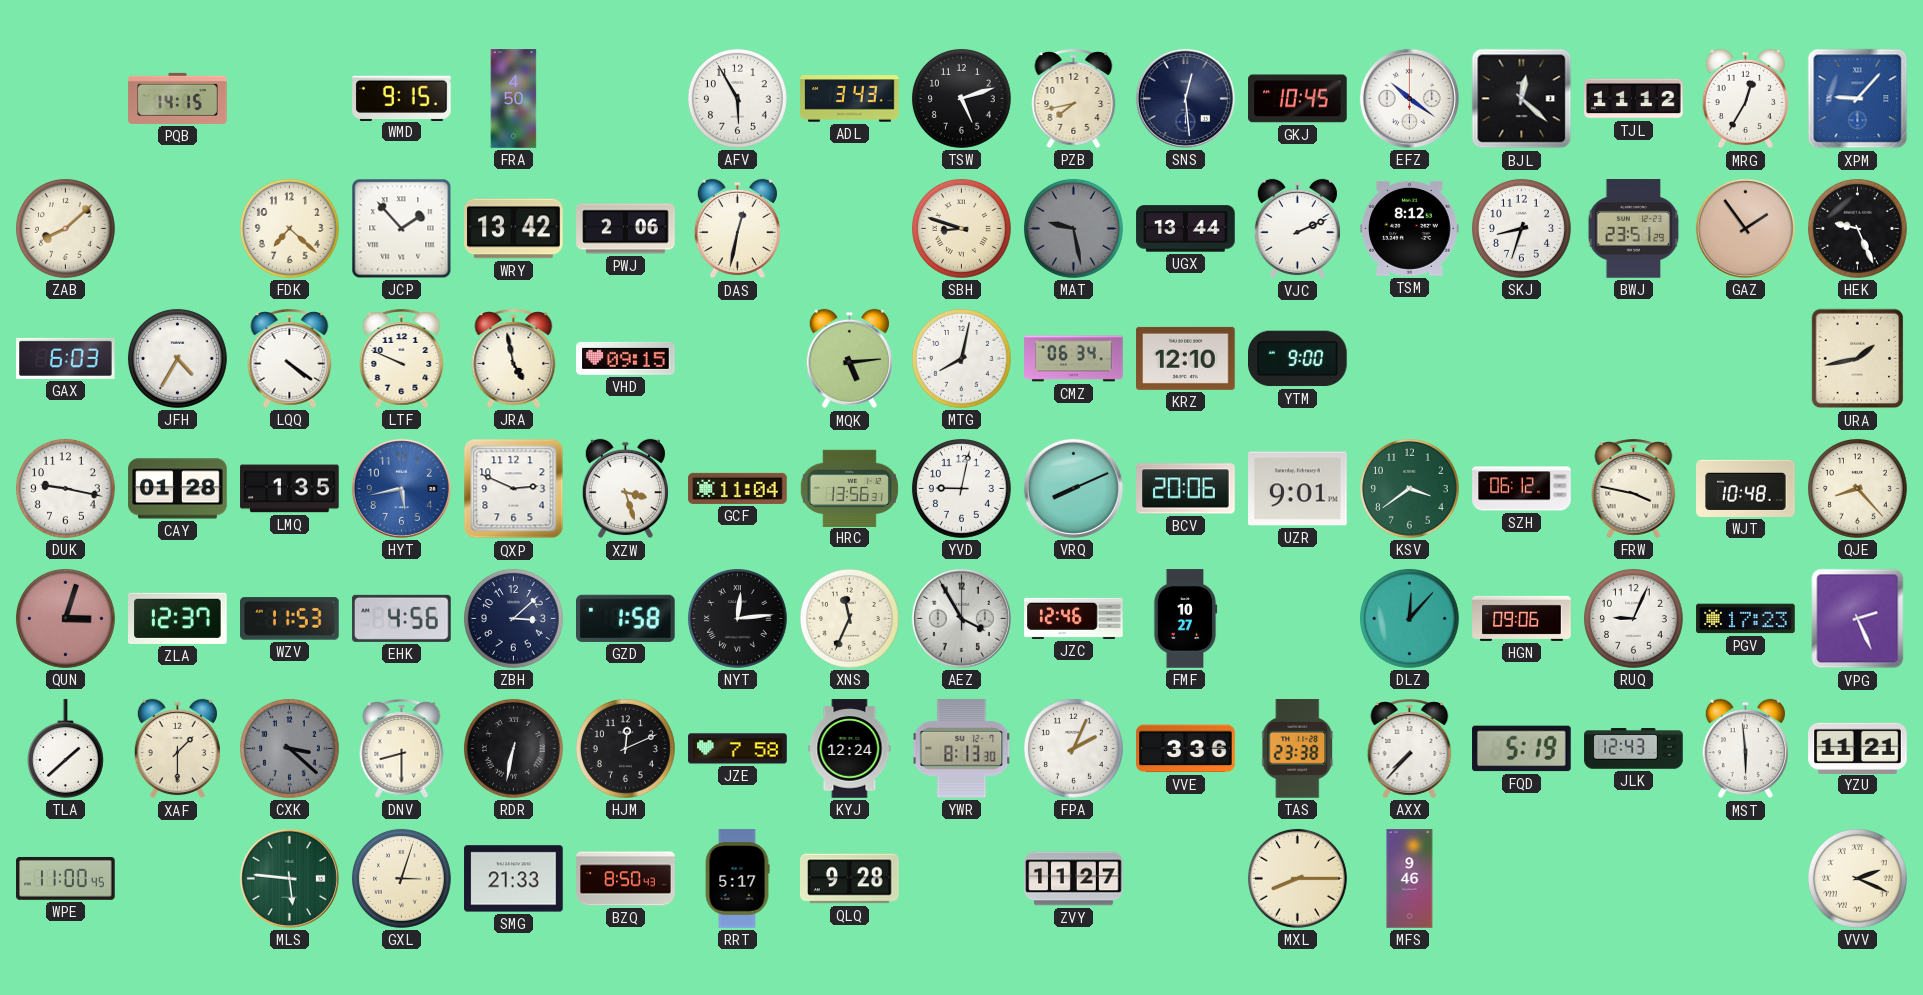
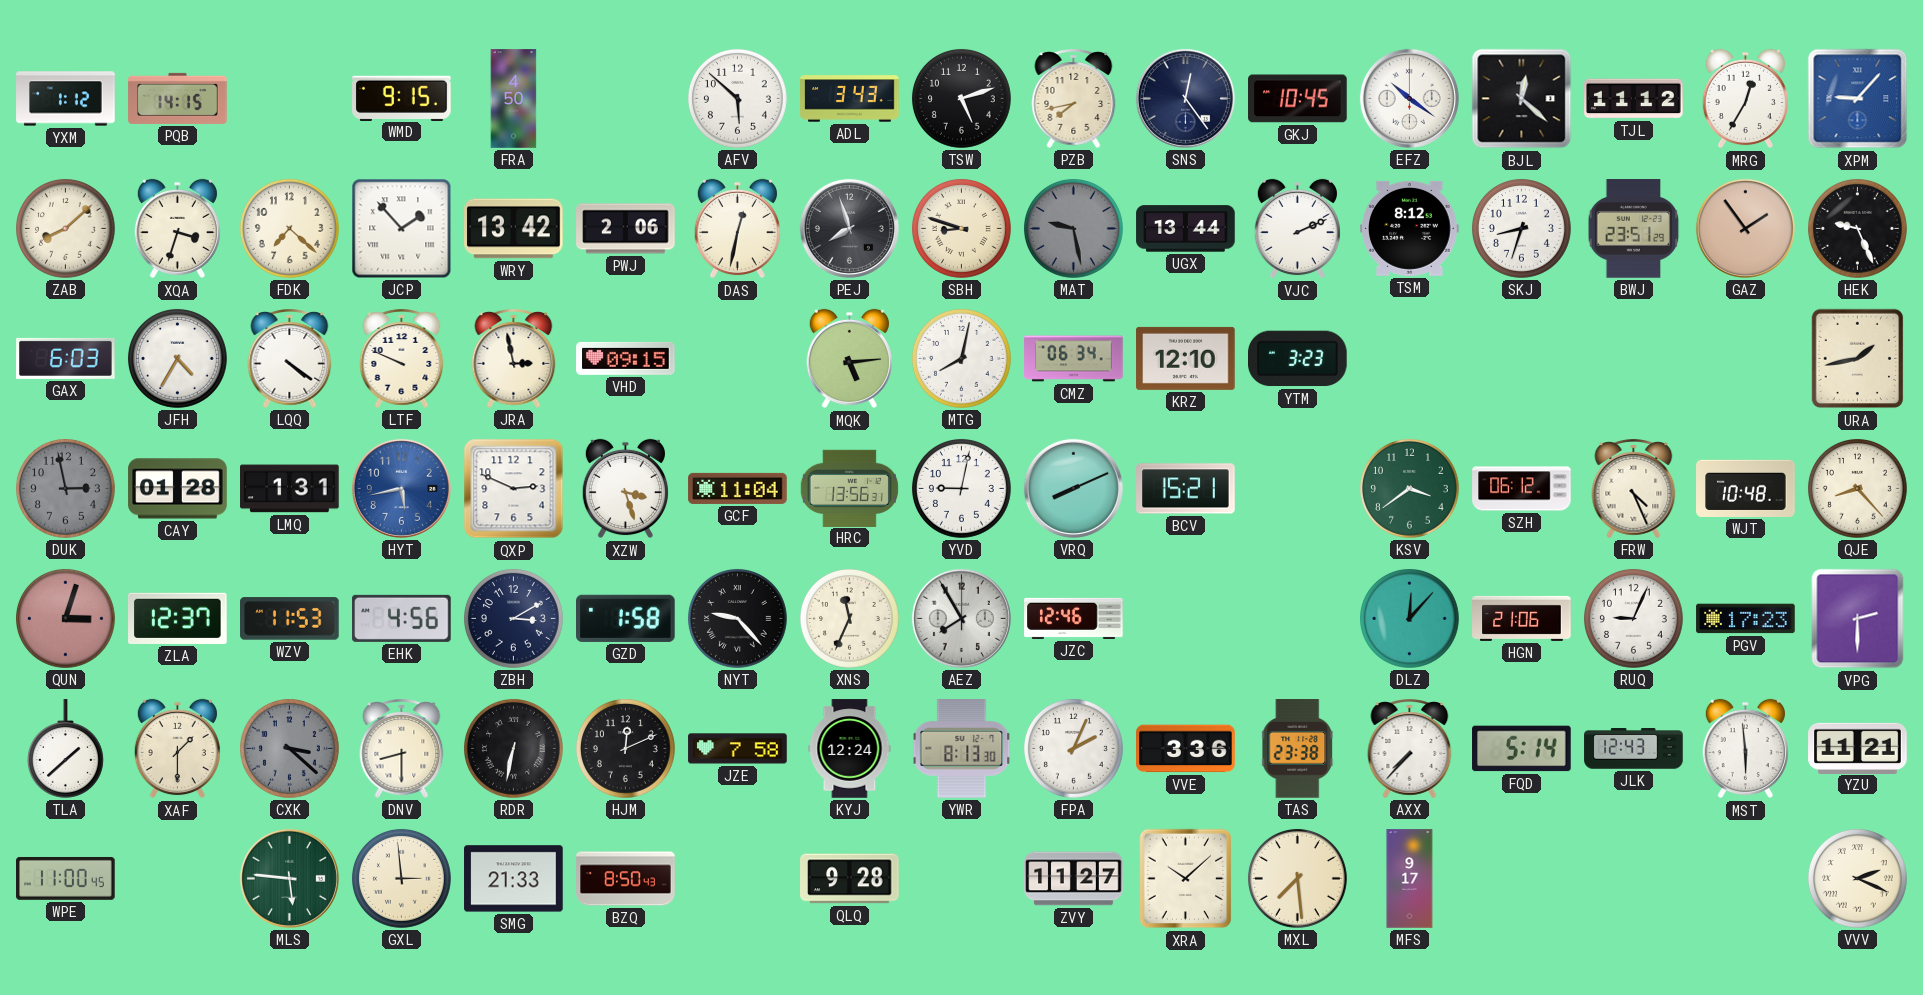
YXM: none -> 1:12
AFV: 5:55 -> 5:52
SNS: 12:29 -> 12:24
XQA: none -> 3:33
PEJ: none -> 7:57
JRA: 4:58 -> 2:58
YTM: 9:00 -> 3:23
DUK: 9:17 -> 2:58
DUK dial: white -> grey
LMQ: 1:35 -> 1:31
BCV: 20:06 -> 15:21
UZR: 9:01 -> none
FRW: 3:47 -> 4:26
ZBH: 3:08 -> 3:10
NYT: 12:14 -> 9:23
AEZ: 3:55 -> 7:55
FMF: 10:27 -> none
HGN: 09:06 -> 21:06
VPG: 2:26 -> 2:30
FQD: 5:19 -> 5:14
GXL: 3:03 -> 2:59
RRT: 5:17 -> none
XRA: none -> 10:08
MXL: 8:15 -> 7:29
MFS: 9:46 -> 9:17
